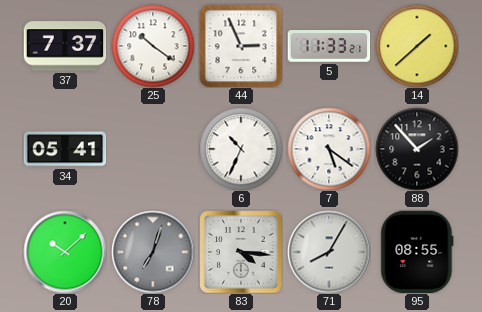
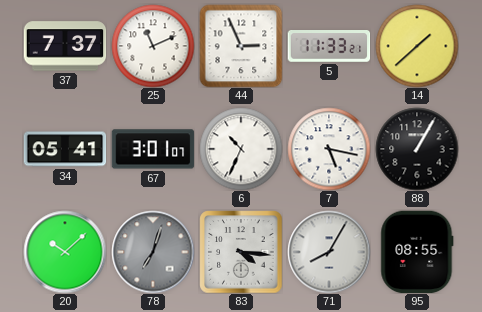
25: 10:21 -> 11:11
67: none -> 3:01
7: 5:21 -> 5:17
88: 1:53 -> 1:05
